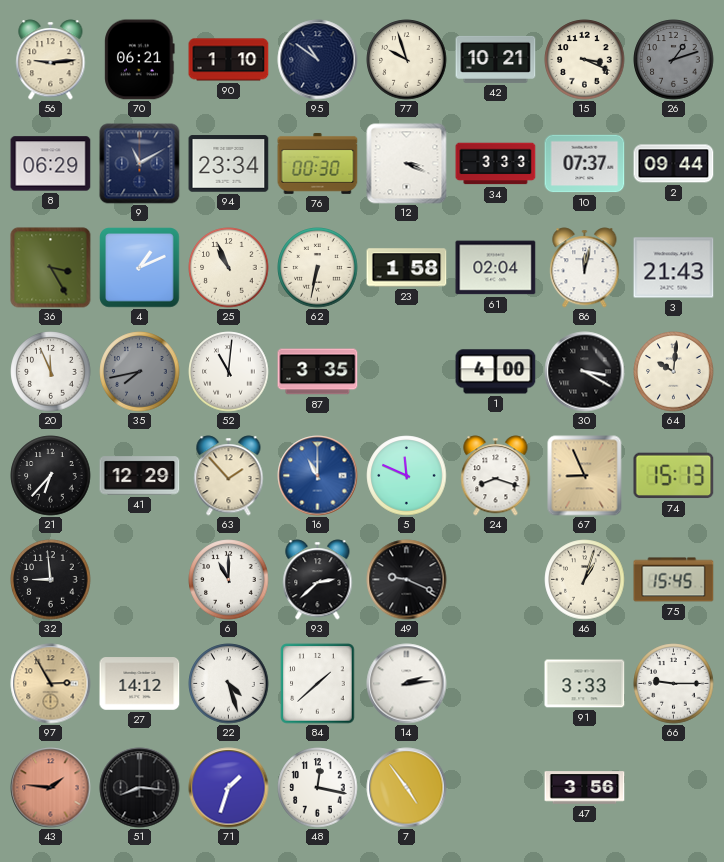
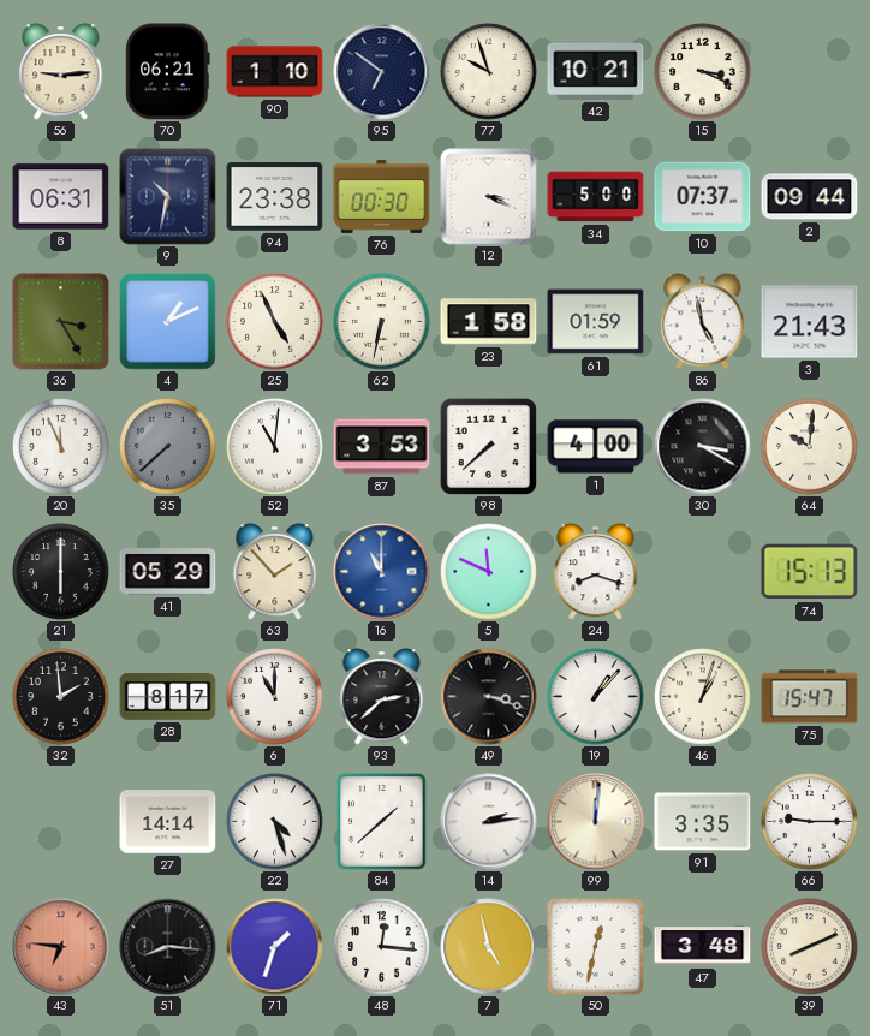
95: 10:51 -> 6:51
26: 1:12 -> none
8: 06:29 -> 06:31
9: 11:10 -> 10:32
94: 23:34 -> 23:38
34: 3:33 -> 5:00
25: 10:56 -> 4:56
61: 02:04 -> 01:59
86: 12:02 -> 4:58
35: 7:43 -> 7:38
87: 3:35 -> 3:53
98: none -> 7:38
21: 6:37 -> 6:00
41: 12:29 -> 05:29
67: 8:56 -> none
32: 8:59 -> 1:59
28: none -> 8:17
49: 9:19 -> 3:18
19: none -> 1:07
75: 15:45 -> 15:47
97: 2:55 -> none
27: 14:12 -> 14:14
99: none -> 12:01
91: 3:33 -> 3:35
43: 1:46 -> 6:46
48: 12:17 -> 12:16
7: 4:54 -> 4:58
50: none -> 12:32
47: 3:56 -> 3:48
39: none -> 8:11
